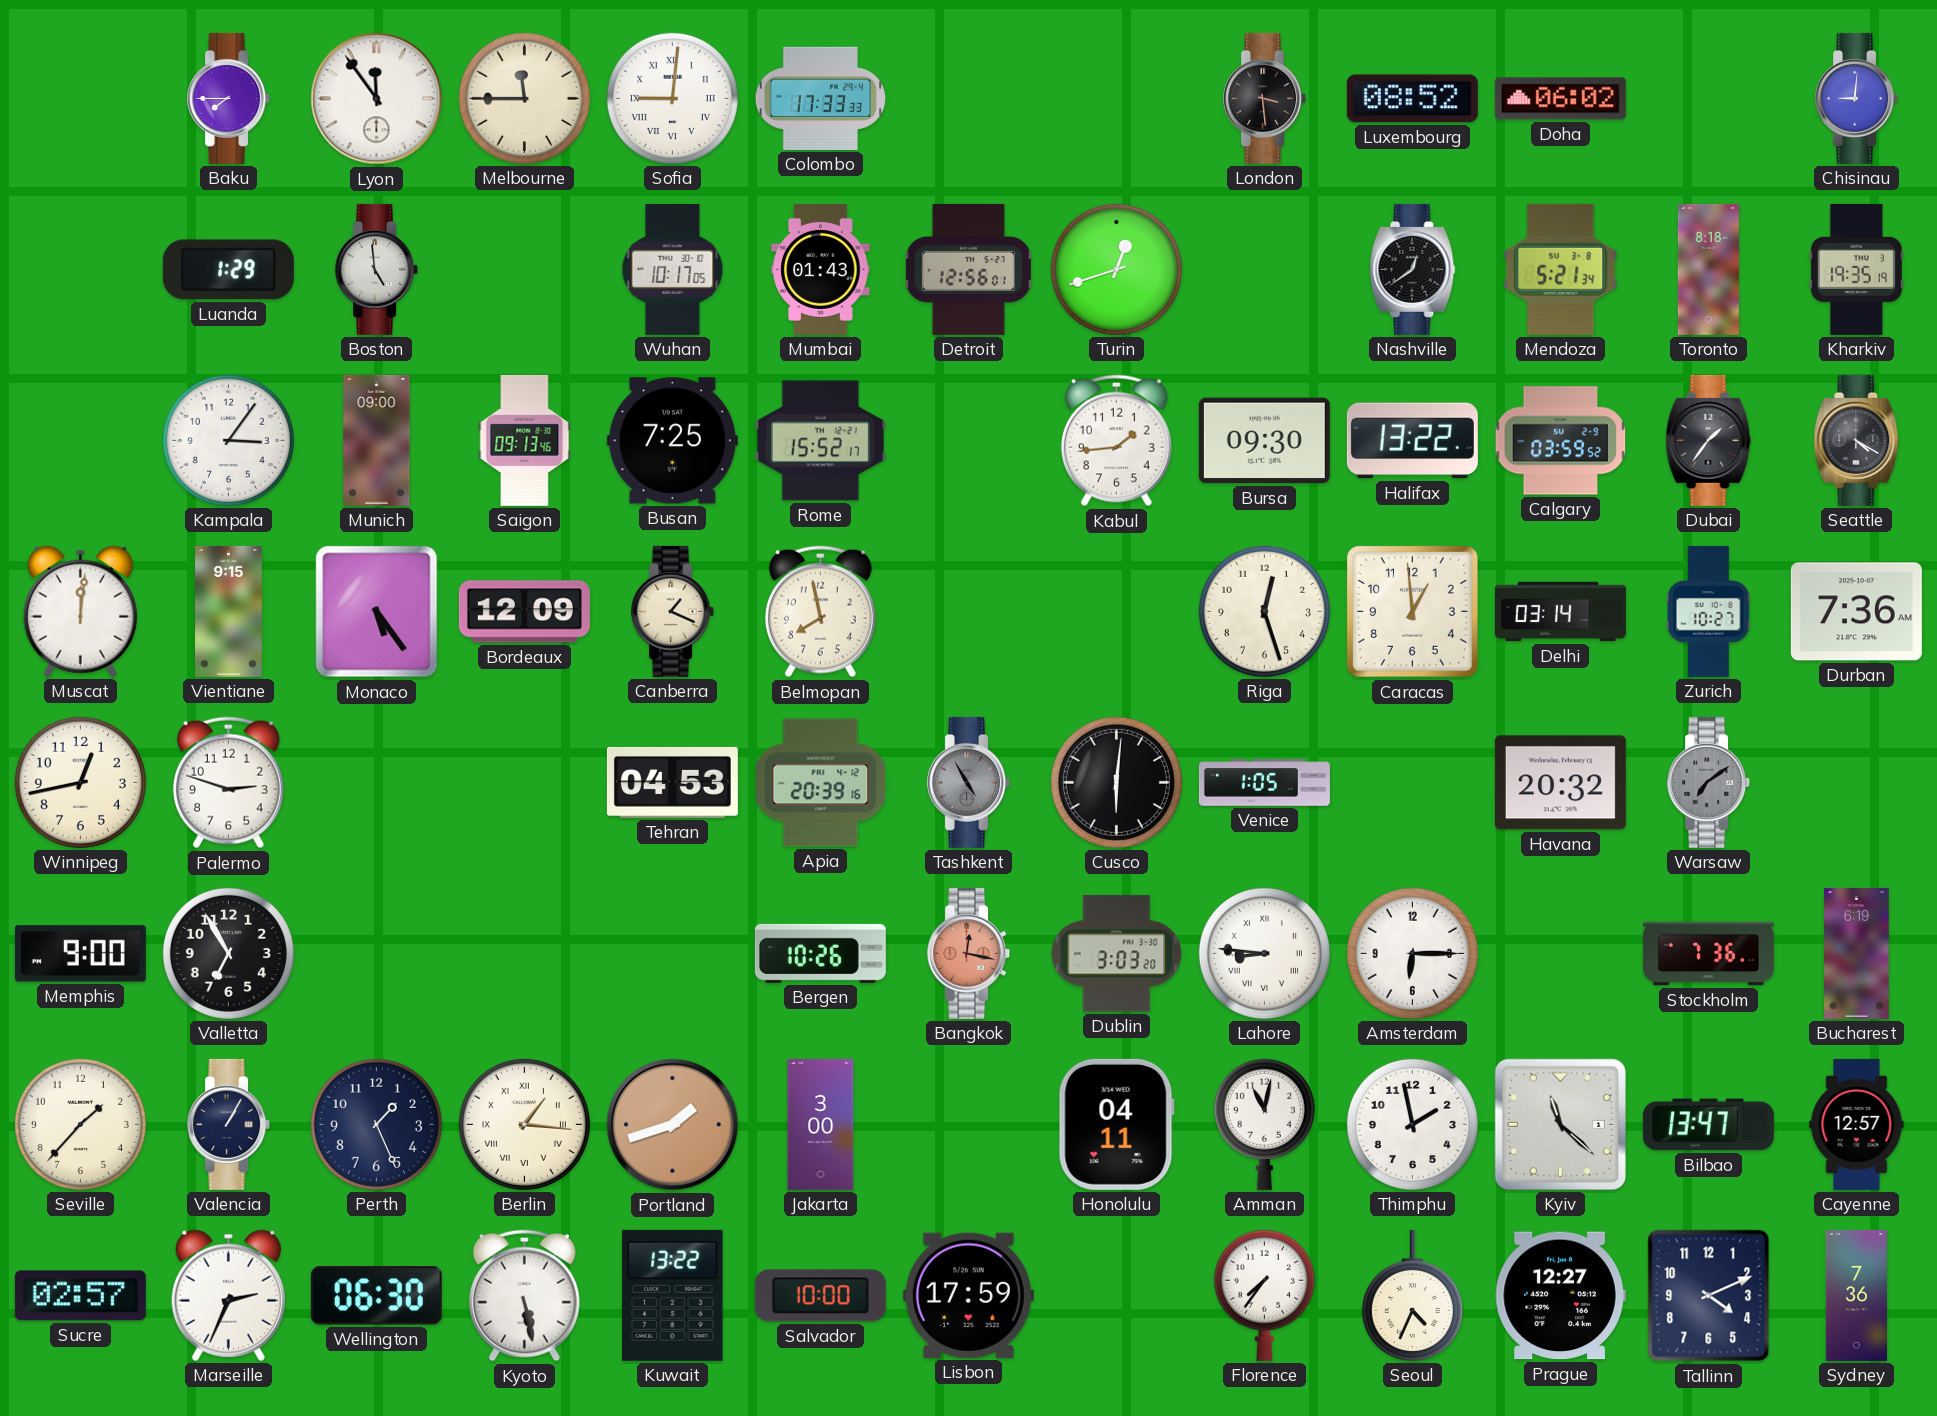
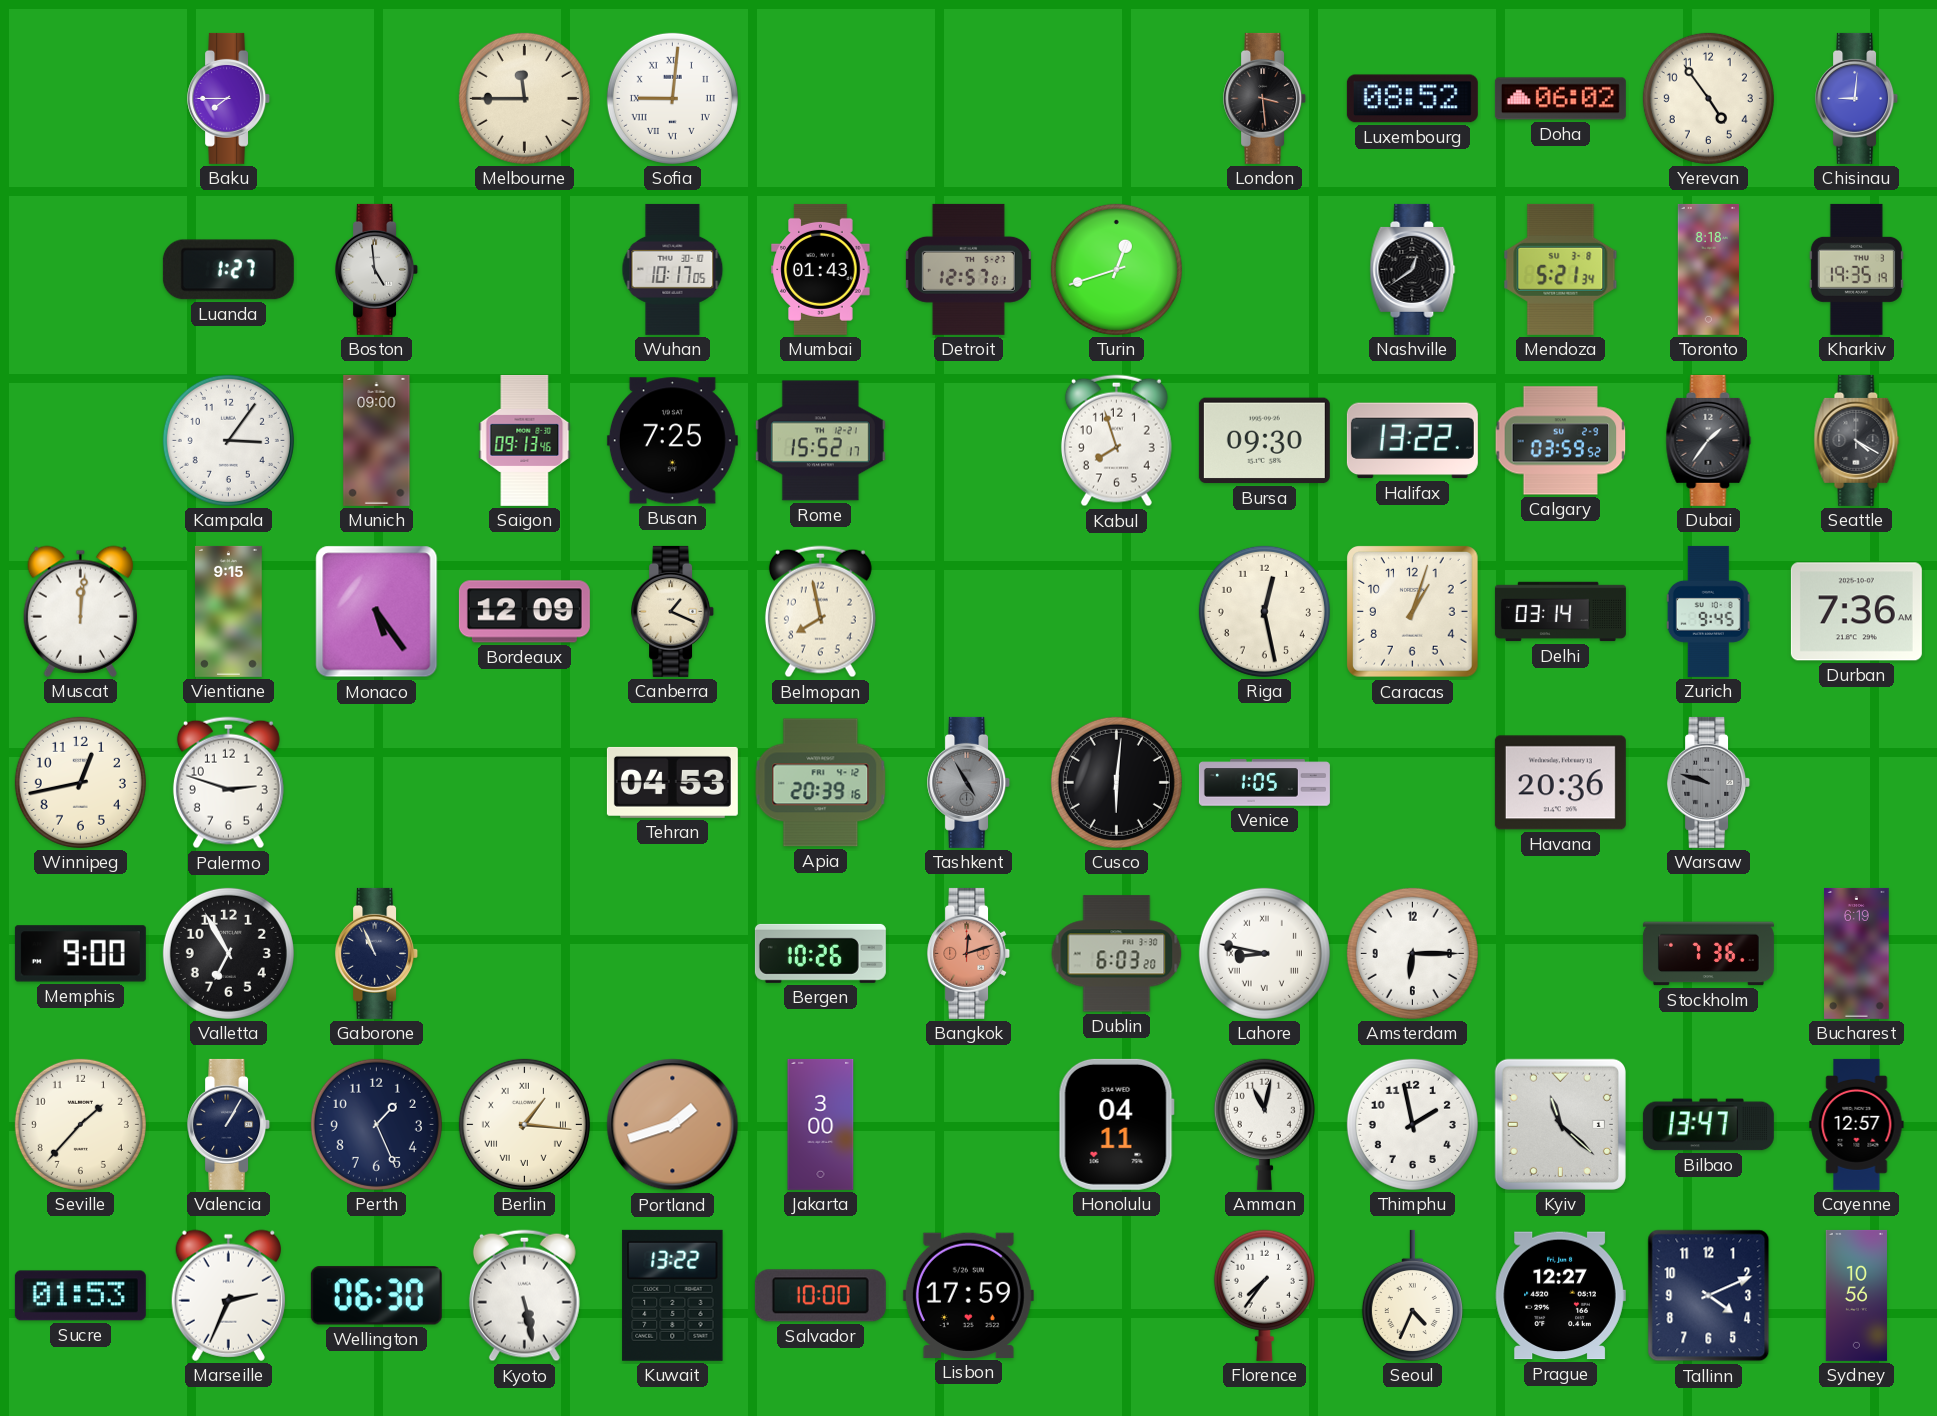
Lyon: 11:54 -> none
Colombo: 17:33 -> none
Yerevan: none -> 4:54
Luanda: 1:29 -> 1:27
Detroit: 12:56 -> 12:57
Kabul: 1:44 -> 7:57
Riga: 12:27 -> 12:28
Caracas: 12:59 -> 1:03
Zurich: 10:27 -> 9:45
Havana: 20:32 -> 20:36
Warsaw: 7:09 -> 9:48
Gaborone: none -> 10:56
Bangkok: 12:17 -> 12:12
Dublin: 3:03 -> 6:03
Lahore: 8:46 -> 8:47
Sucre: 02:57 -> 01:53
Sydney: 7:36 -> 10:56
